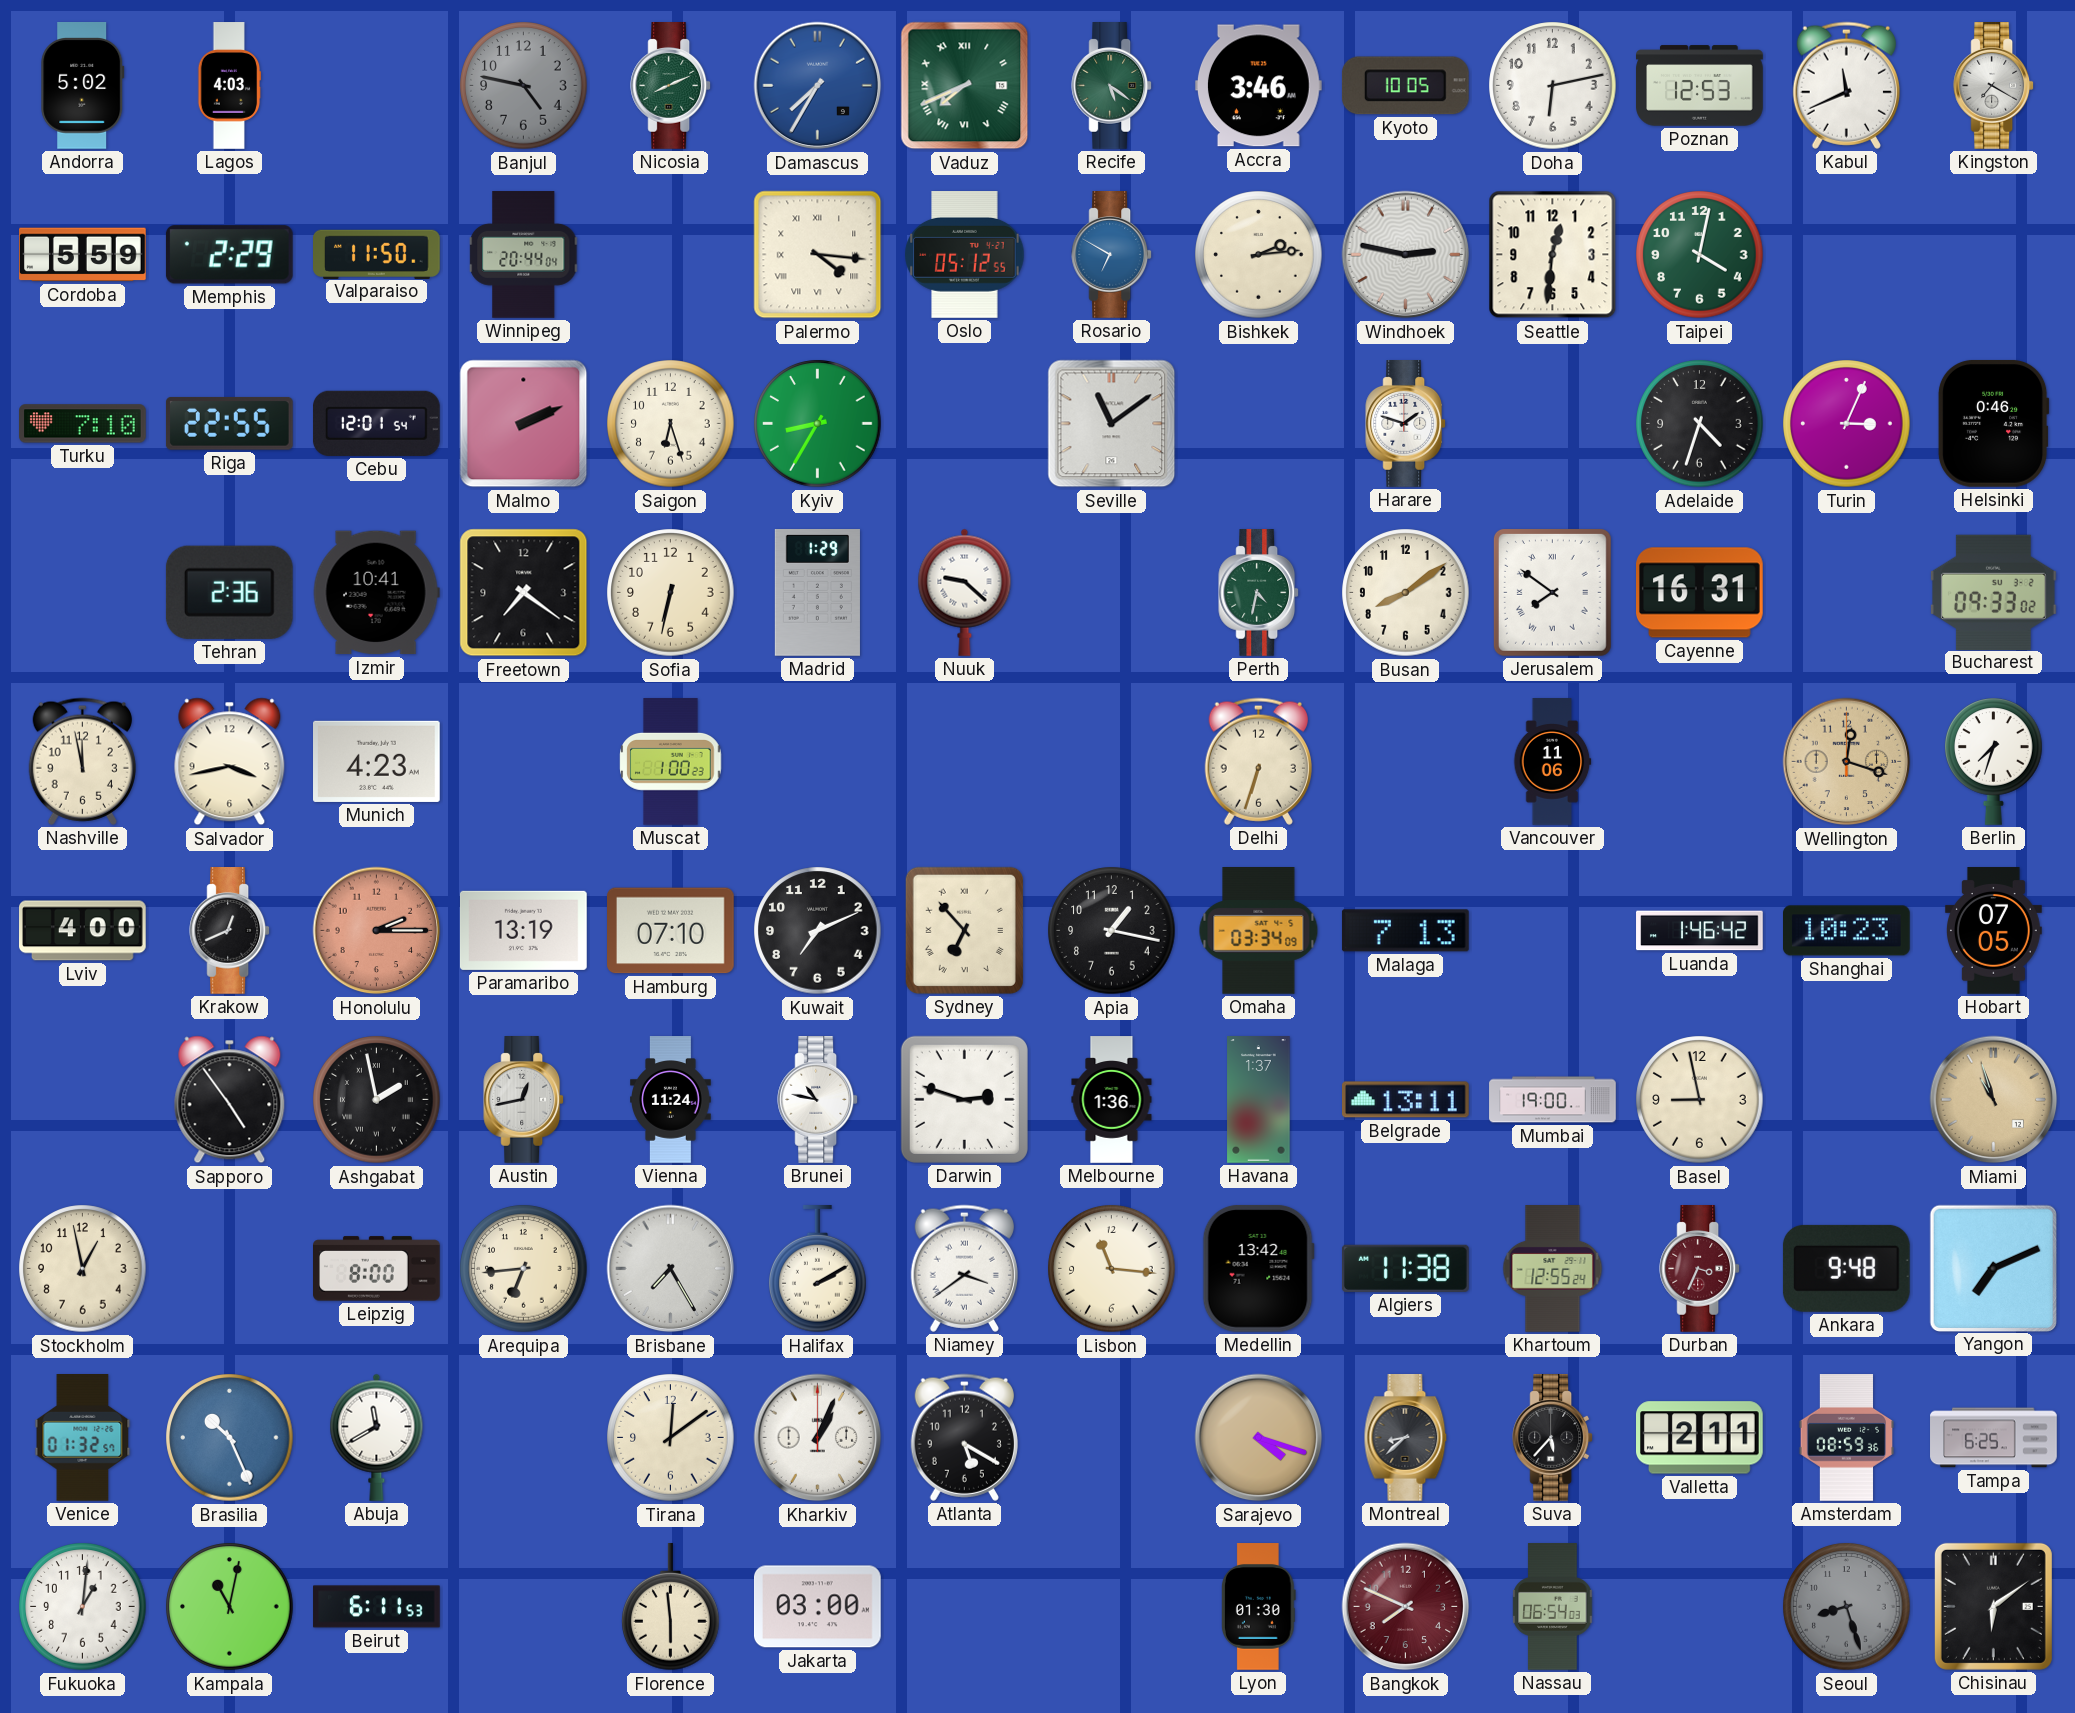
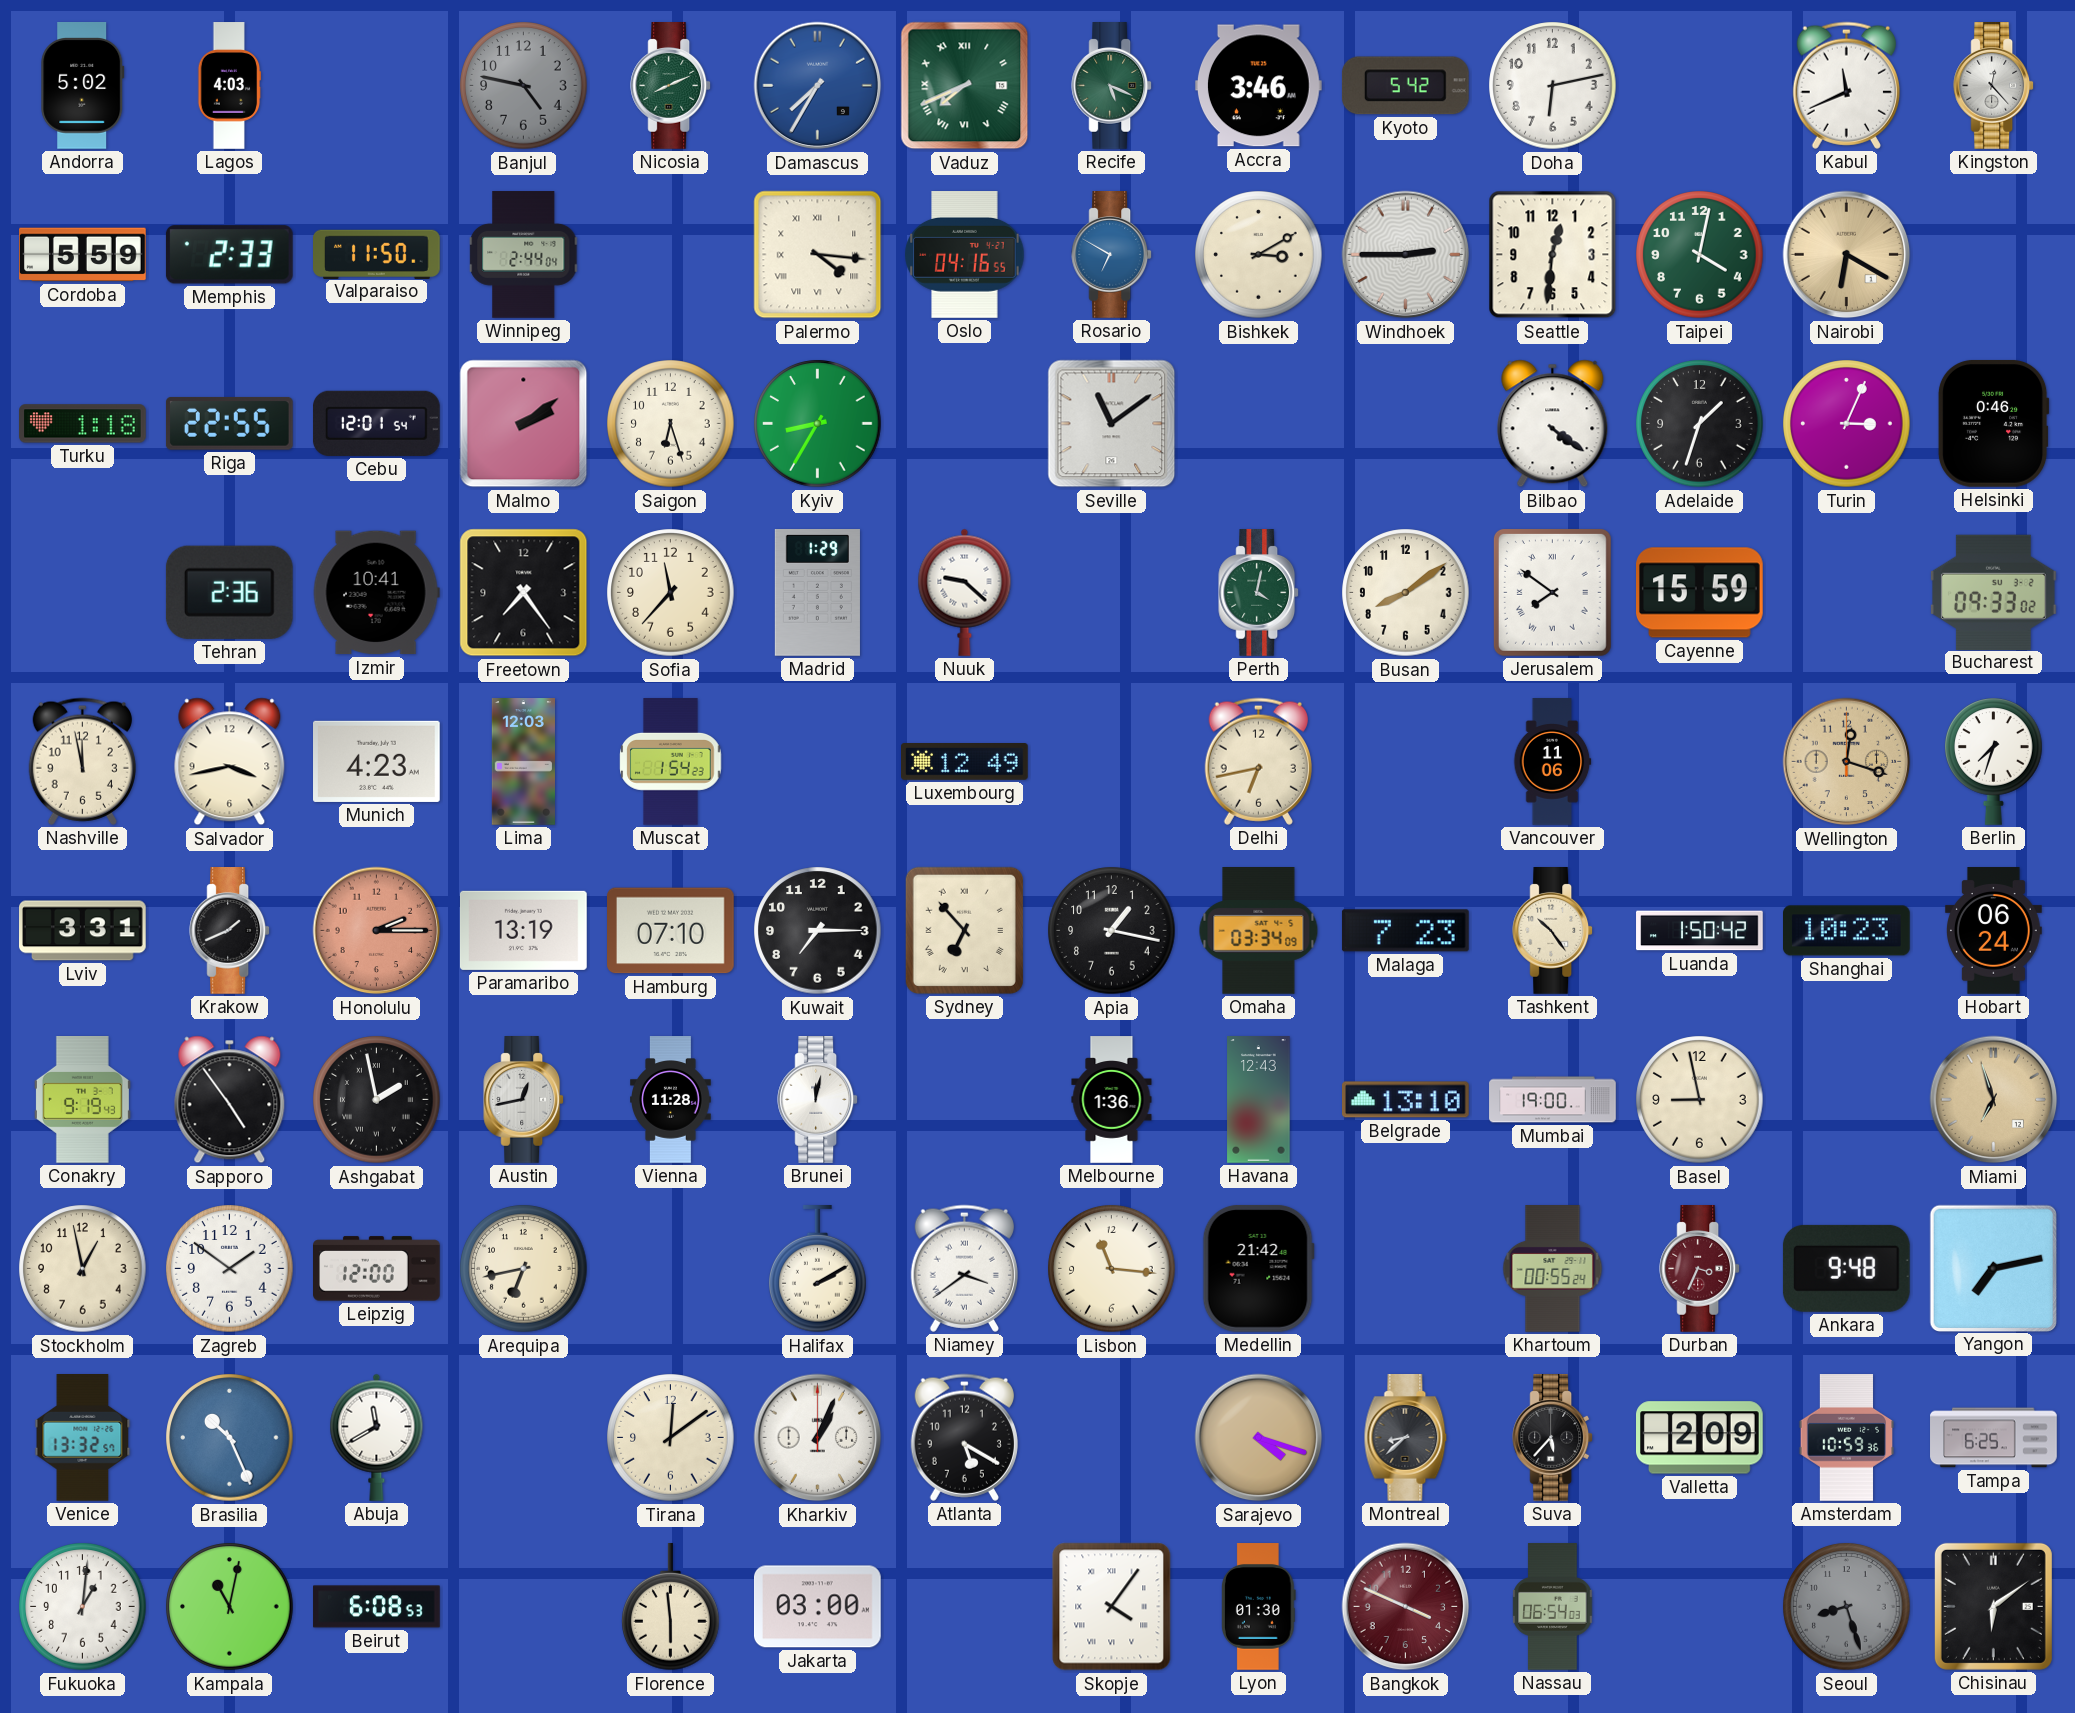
Recife: 5:21 -> 5:19
Kyoto: 10:05 -> 5:42
Poznan: 12:53 -> none
Kingston: 7:20 -> 12:23
Memphis: 2:29 -> 2:33
Winnipeg: 20:44 -> 2:44
Oslo: 05:12 -> 04:16
Bishkek: 2:14 -> 3:10
Windhoek: 2:47 -> 2:45
Nairobi: none -> 6:20
Turku: 7:10 -> 1:18
Malmo: 2:11 -> 2:09
Harare: 1:48 -> none
Bilbao: none -> 4:21
Adelaide: 4:33 -> 1:33
Freetown: 7:21 -> 7:24
Sofia: 6:32 -> 11:37
Perth: 4:32 -> 4:02
Cayenne: 16:31 -> 15:59
Lima: none -> 12:03
Muscat: 1:00 -> 1:54
Luxembourg: none -> 12:49
Delhi: 6:33 -> 6:43
Lviv: 4:00 -> 3:31
Krakow: 12:41 -> 1:41
Kuwait: 7:11 -> 7:15
Malaga: 7:13 -> 7:23
Tashkent: none -> 10:24
Luanda: 1:46 -> 1:50
Hobart: 07:05 -> 06:24
Conakry: none -> 9:19
Vienna: 11:24 -> 11:28
Brunei: 10:47 -> 12:02
Darwin: 2:48 -> none
Havana: 1:37 -> 12:43
Belgrade: 13:11 -> 13:10
Miami: 10:57 -> 6:57
Zagreb: none -> 1:51
Leipzig: 8:00 -> 12:00
Arequipa: 6:44 -> 6:43
Brisbane: 7:25 -> none
Medellin: 13:42 -> 21:42
Algiers: 11:38 -> none
Khartoum: 12:55 -> 00:55
Yangon: 7:11 -> 7:13
Venice: 01:32 -> 13:32
Valletta: 2:11 -> 2:09
Amsterdam: 08:59 -> 10:59
Beirut: 6:11 -> 6:08
Skopje: none -> 4:06
Bangkok: 7:49 -> 3:49
